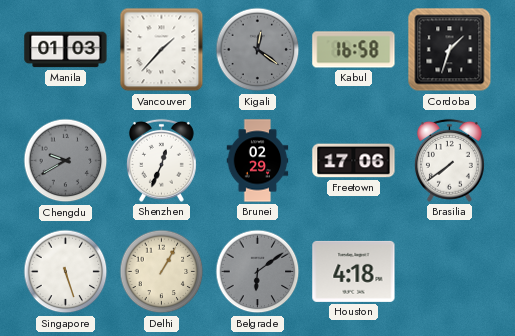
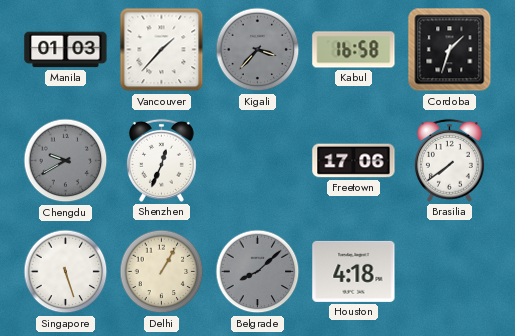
Kigali: 12:21 -> 3:37
Brunei: 02:29 -> none
Belgrade: 6:09 -> 8:08
